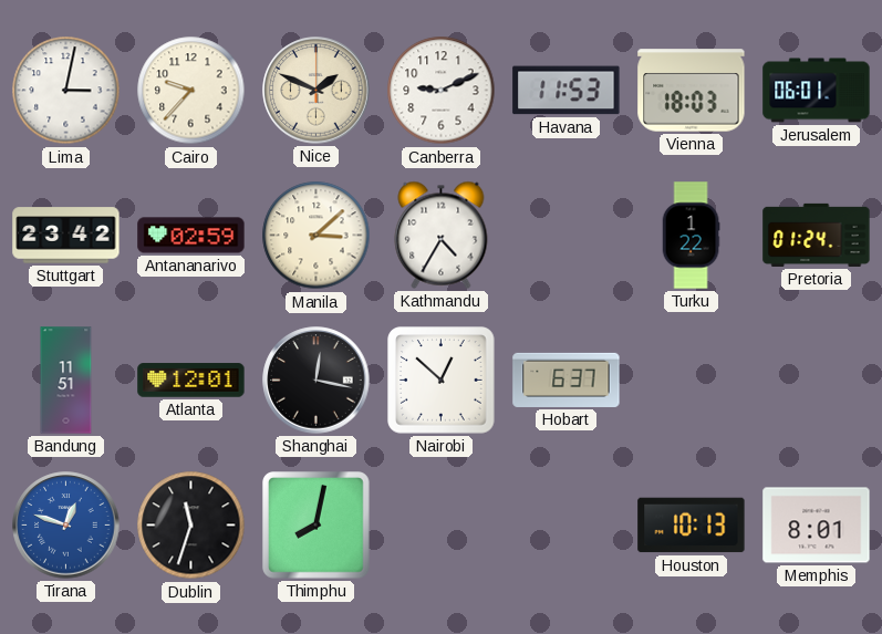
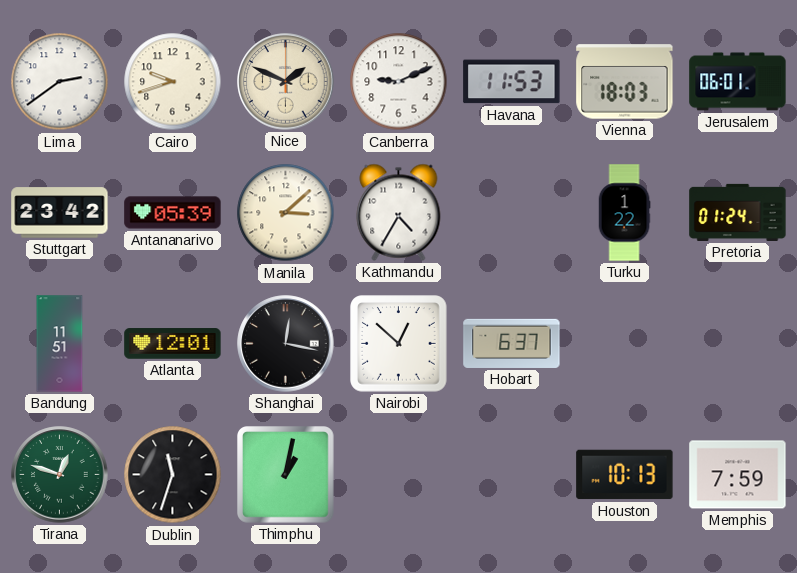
Lima: 3:02 -> 2:39
Cairo: 9:37 -> 9:42
Antananarivo: 02:59 -> 05:39
Tirana dial: blue -> green
Thimphu: 8:02 -> 1:02
Memphis: 8:01 -> 7:59
